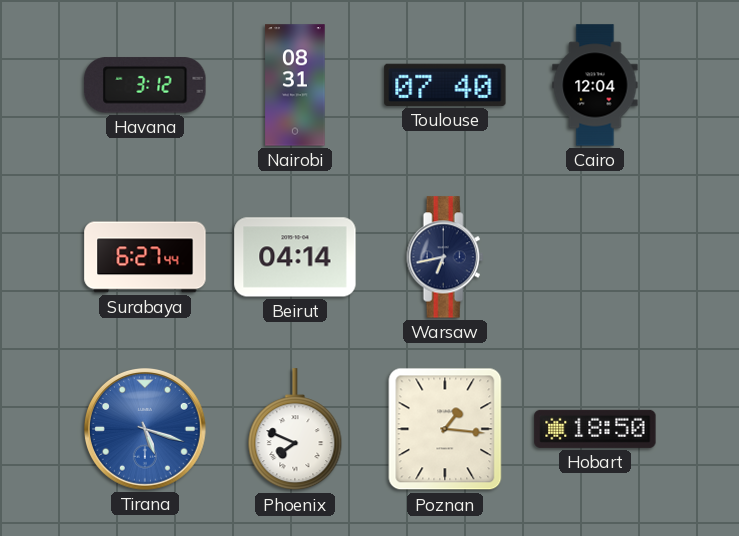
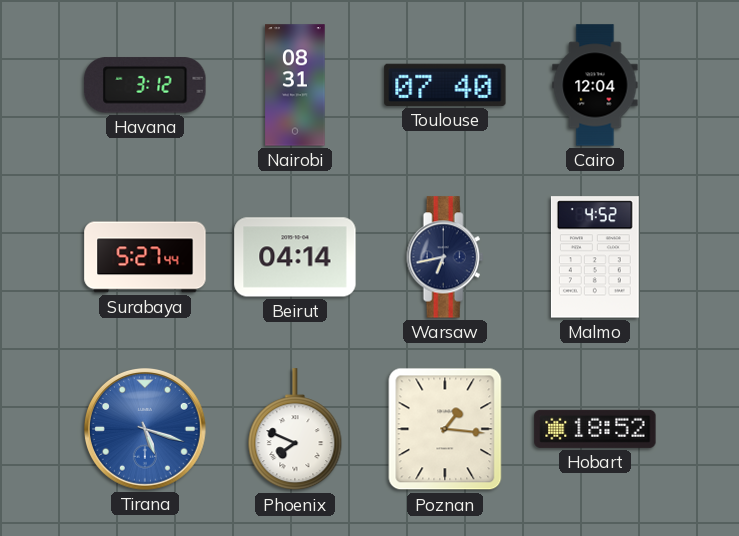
Surabaya: 6:27 -> 5:27
Malmo: none -> 4:52
Hobart: 18:50 -> 18:52
